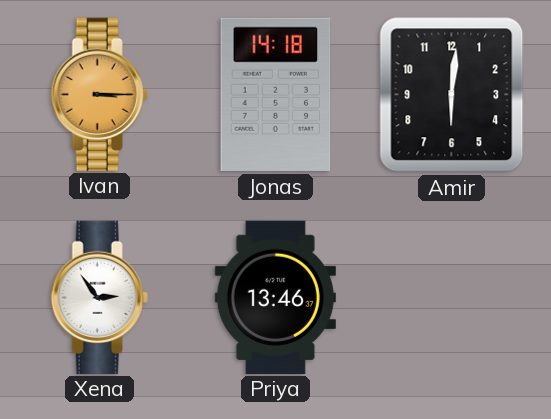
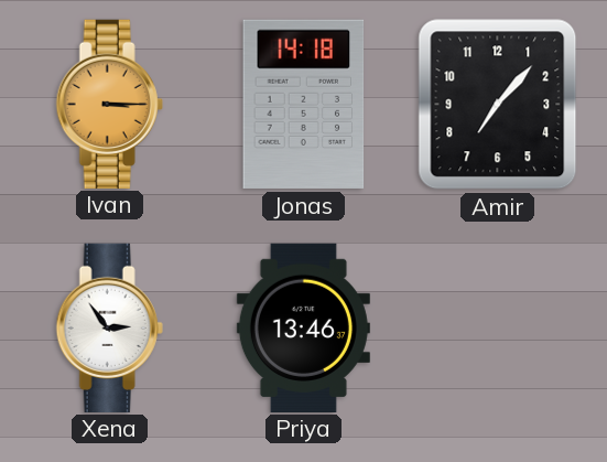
Amir: 6:01 -> 7:07
